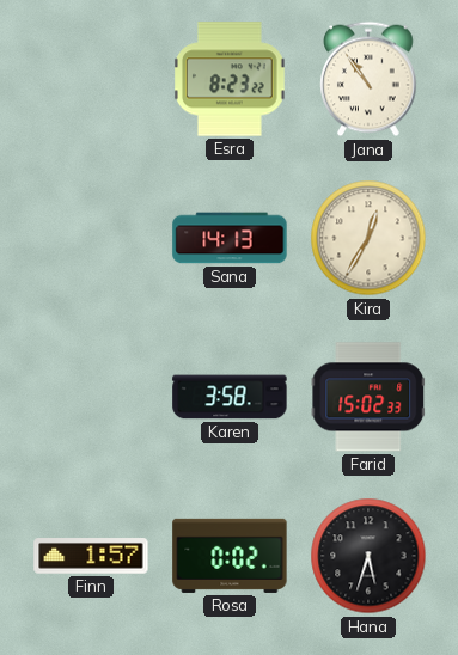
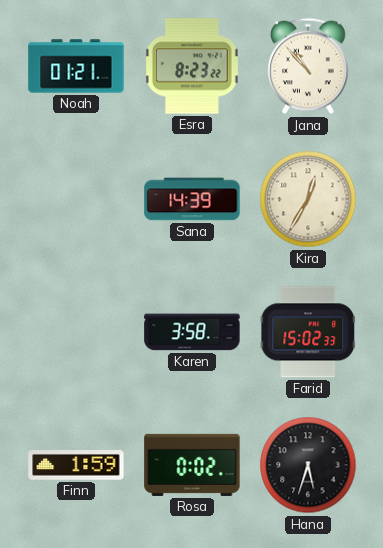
Noah: none -> 01:21
Jana: 10:54 -> 10:53
Sana: 14:13 -> 14:39
Finn: 1:57 -> 1:59
